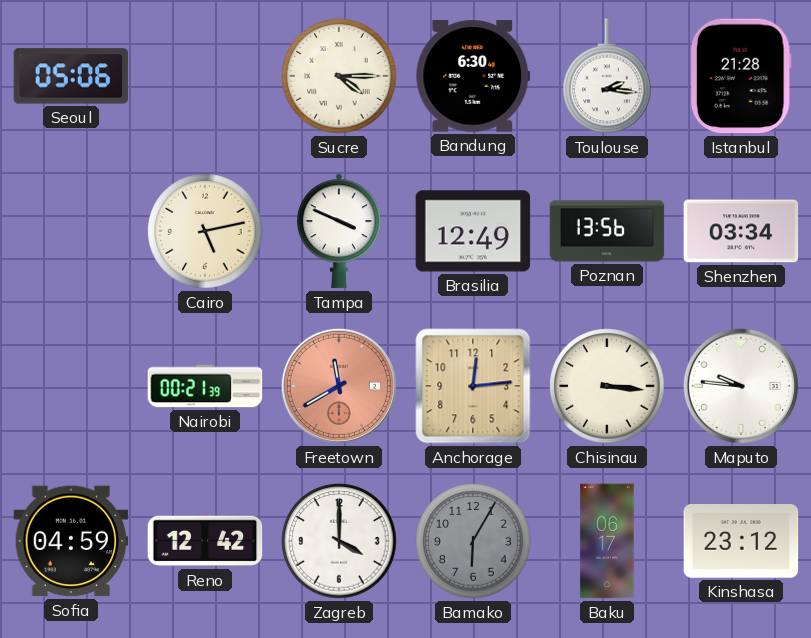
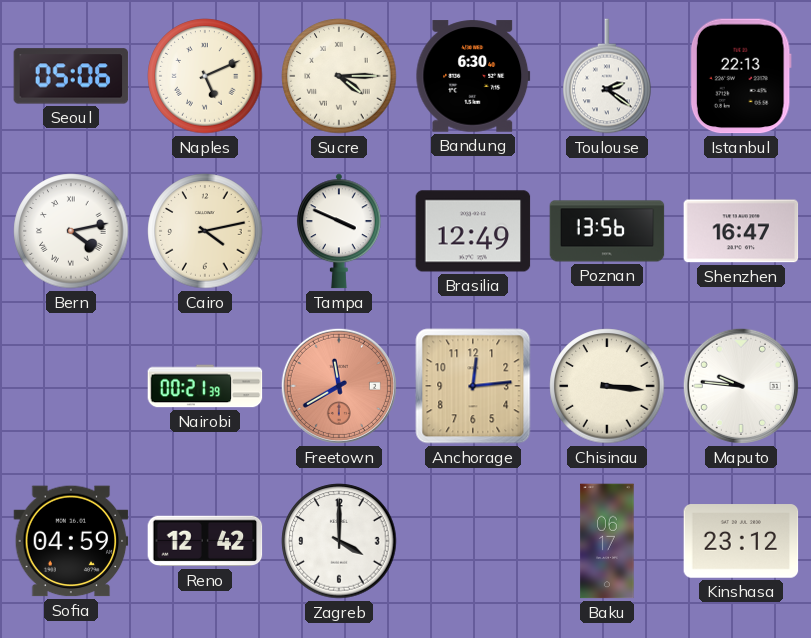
Naples: none -> 5:11
Toulouse: 2:16 -> 2:21
Istanbul: 21:28 -> 22:13
Bern: none -> 4:13
Cairo: 5:13 -> 4:13
Shenzhen: 03:34 -> 16:47
Bamako: 6:05 -> none
